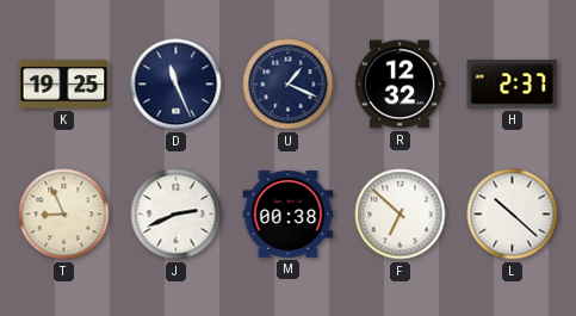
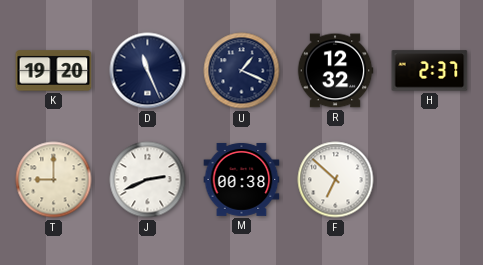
K: 19:25 -> 19:20
T: 8:56 -> 9:00
L: 10:22 -> none
